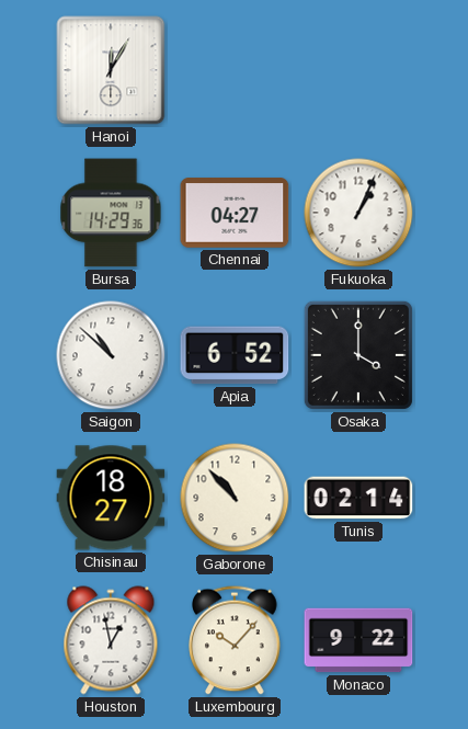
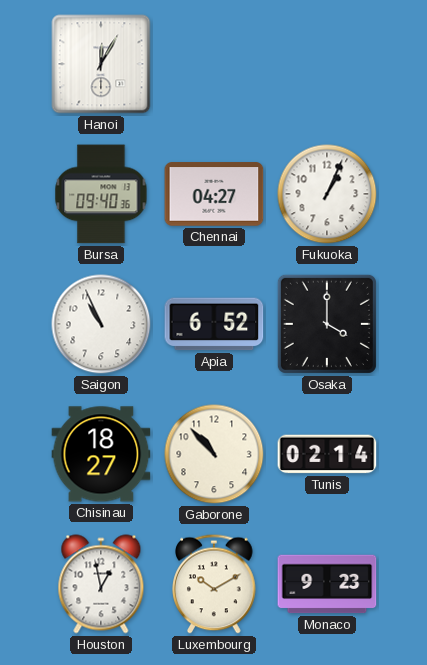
Bursa: 14:29 -> 09:40
Saigon: 10:52 -> 10:56
Luxembourg: 10:07 -> 10:10
Monaco: 9:22 -> 9:23
